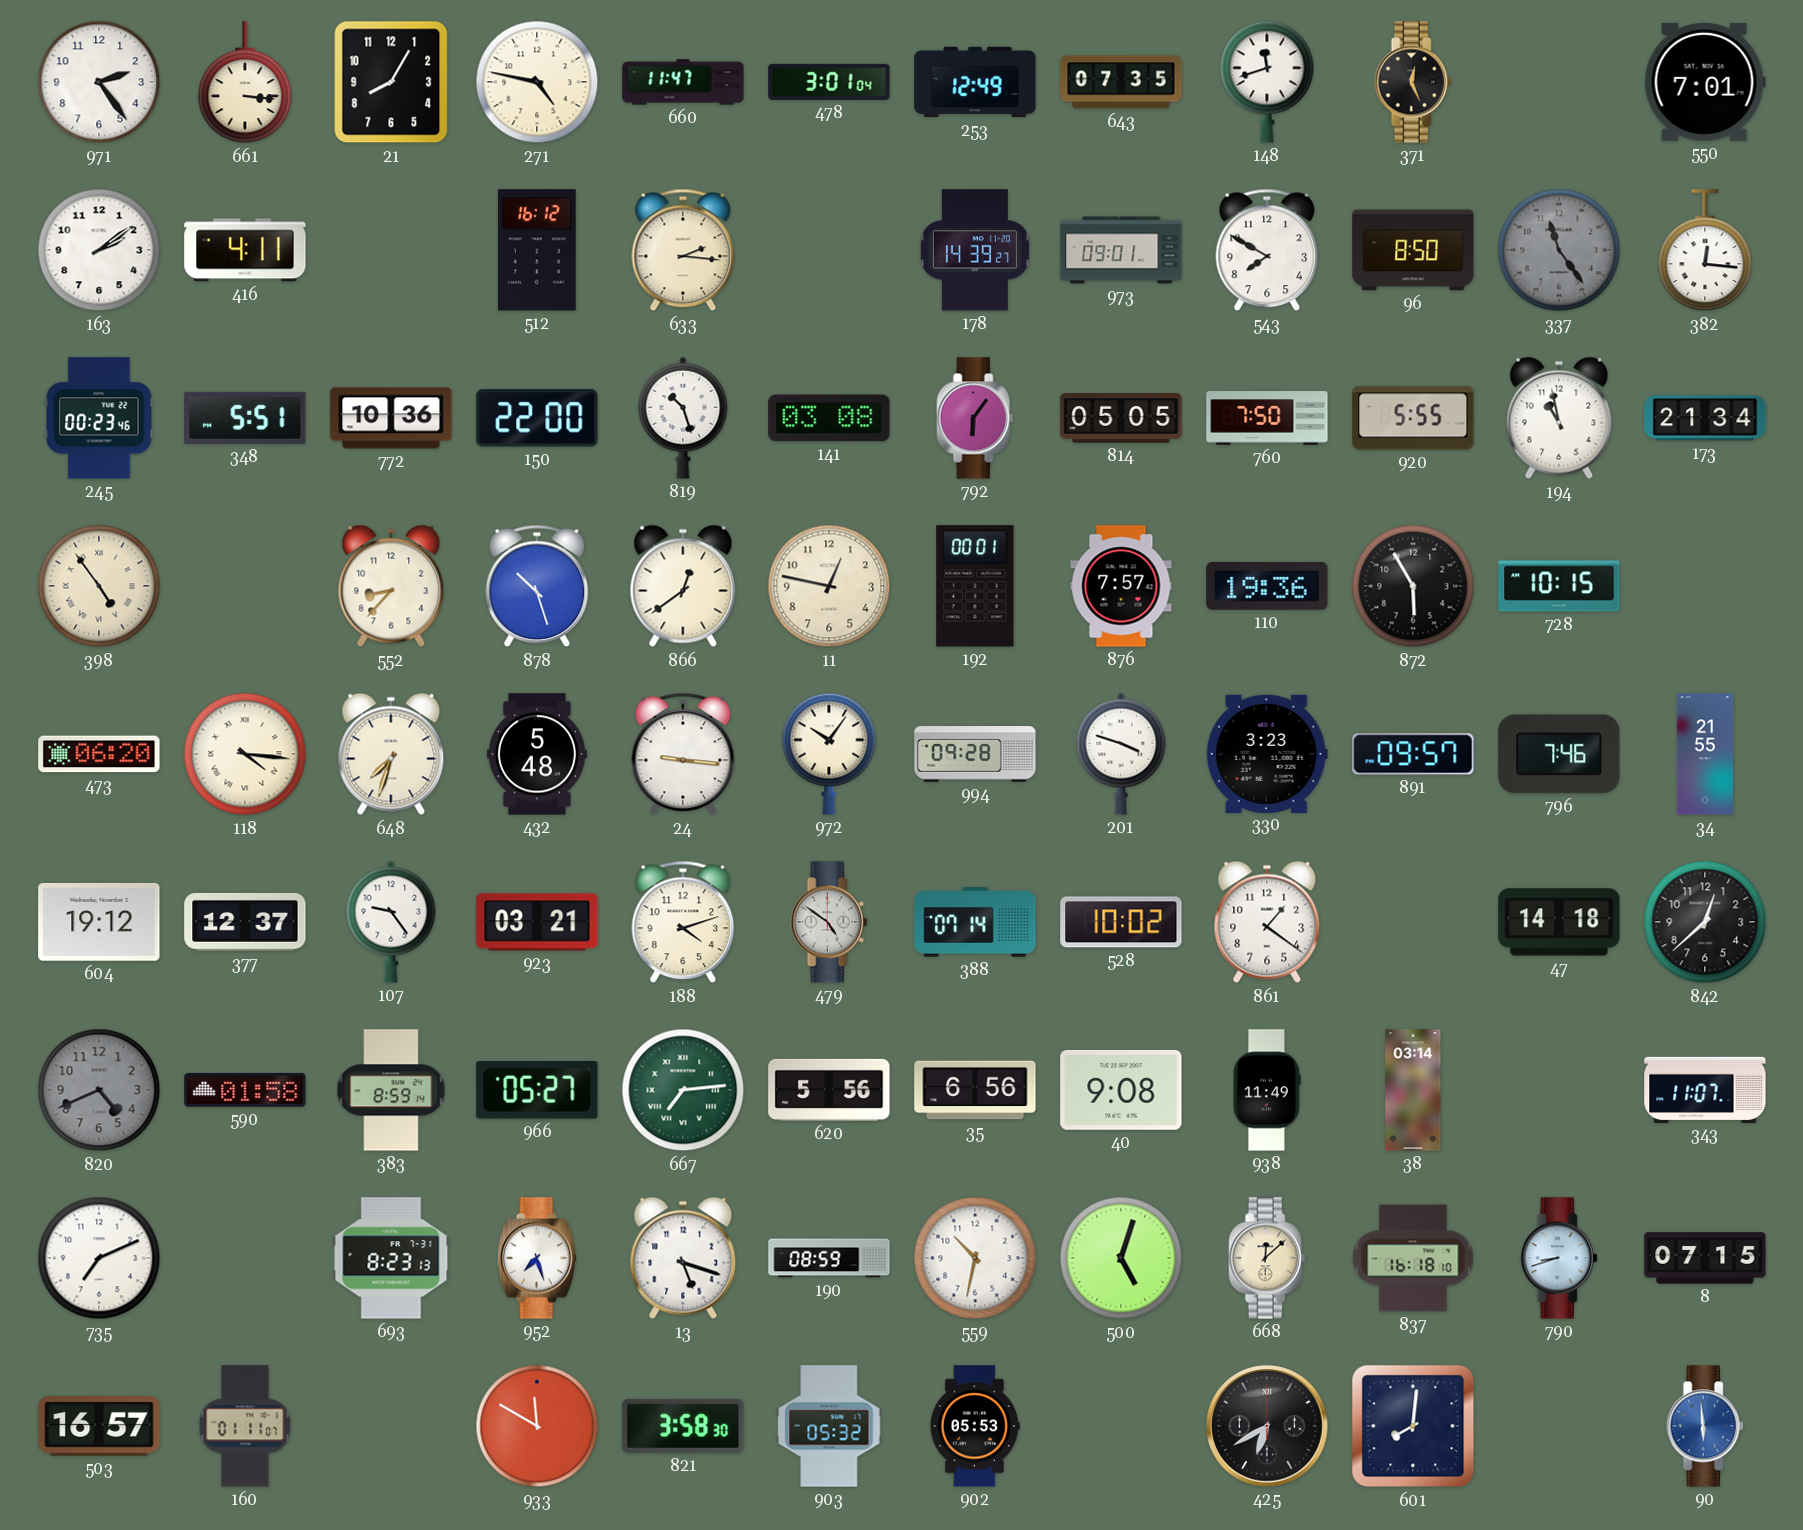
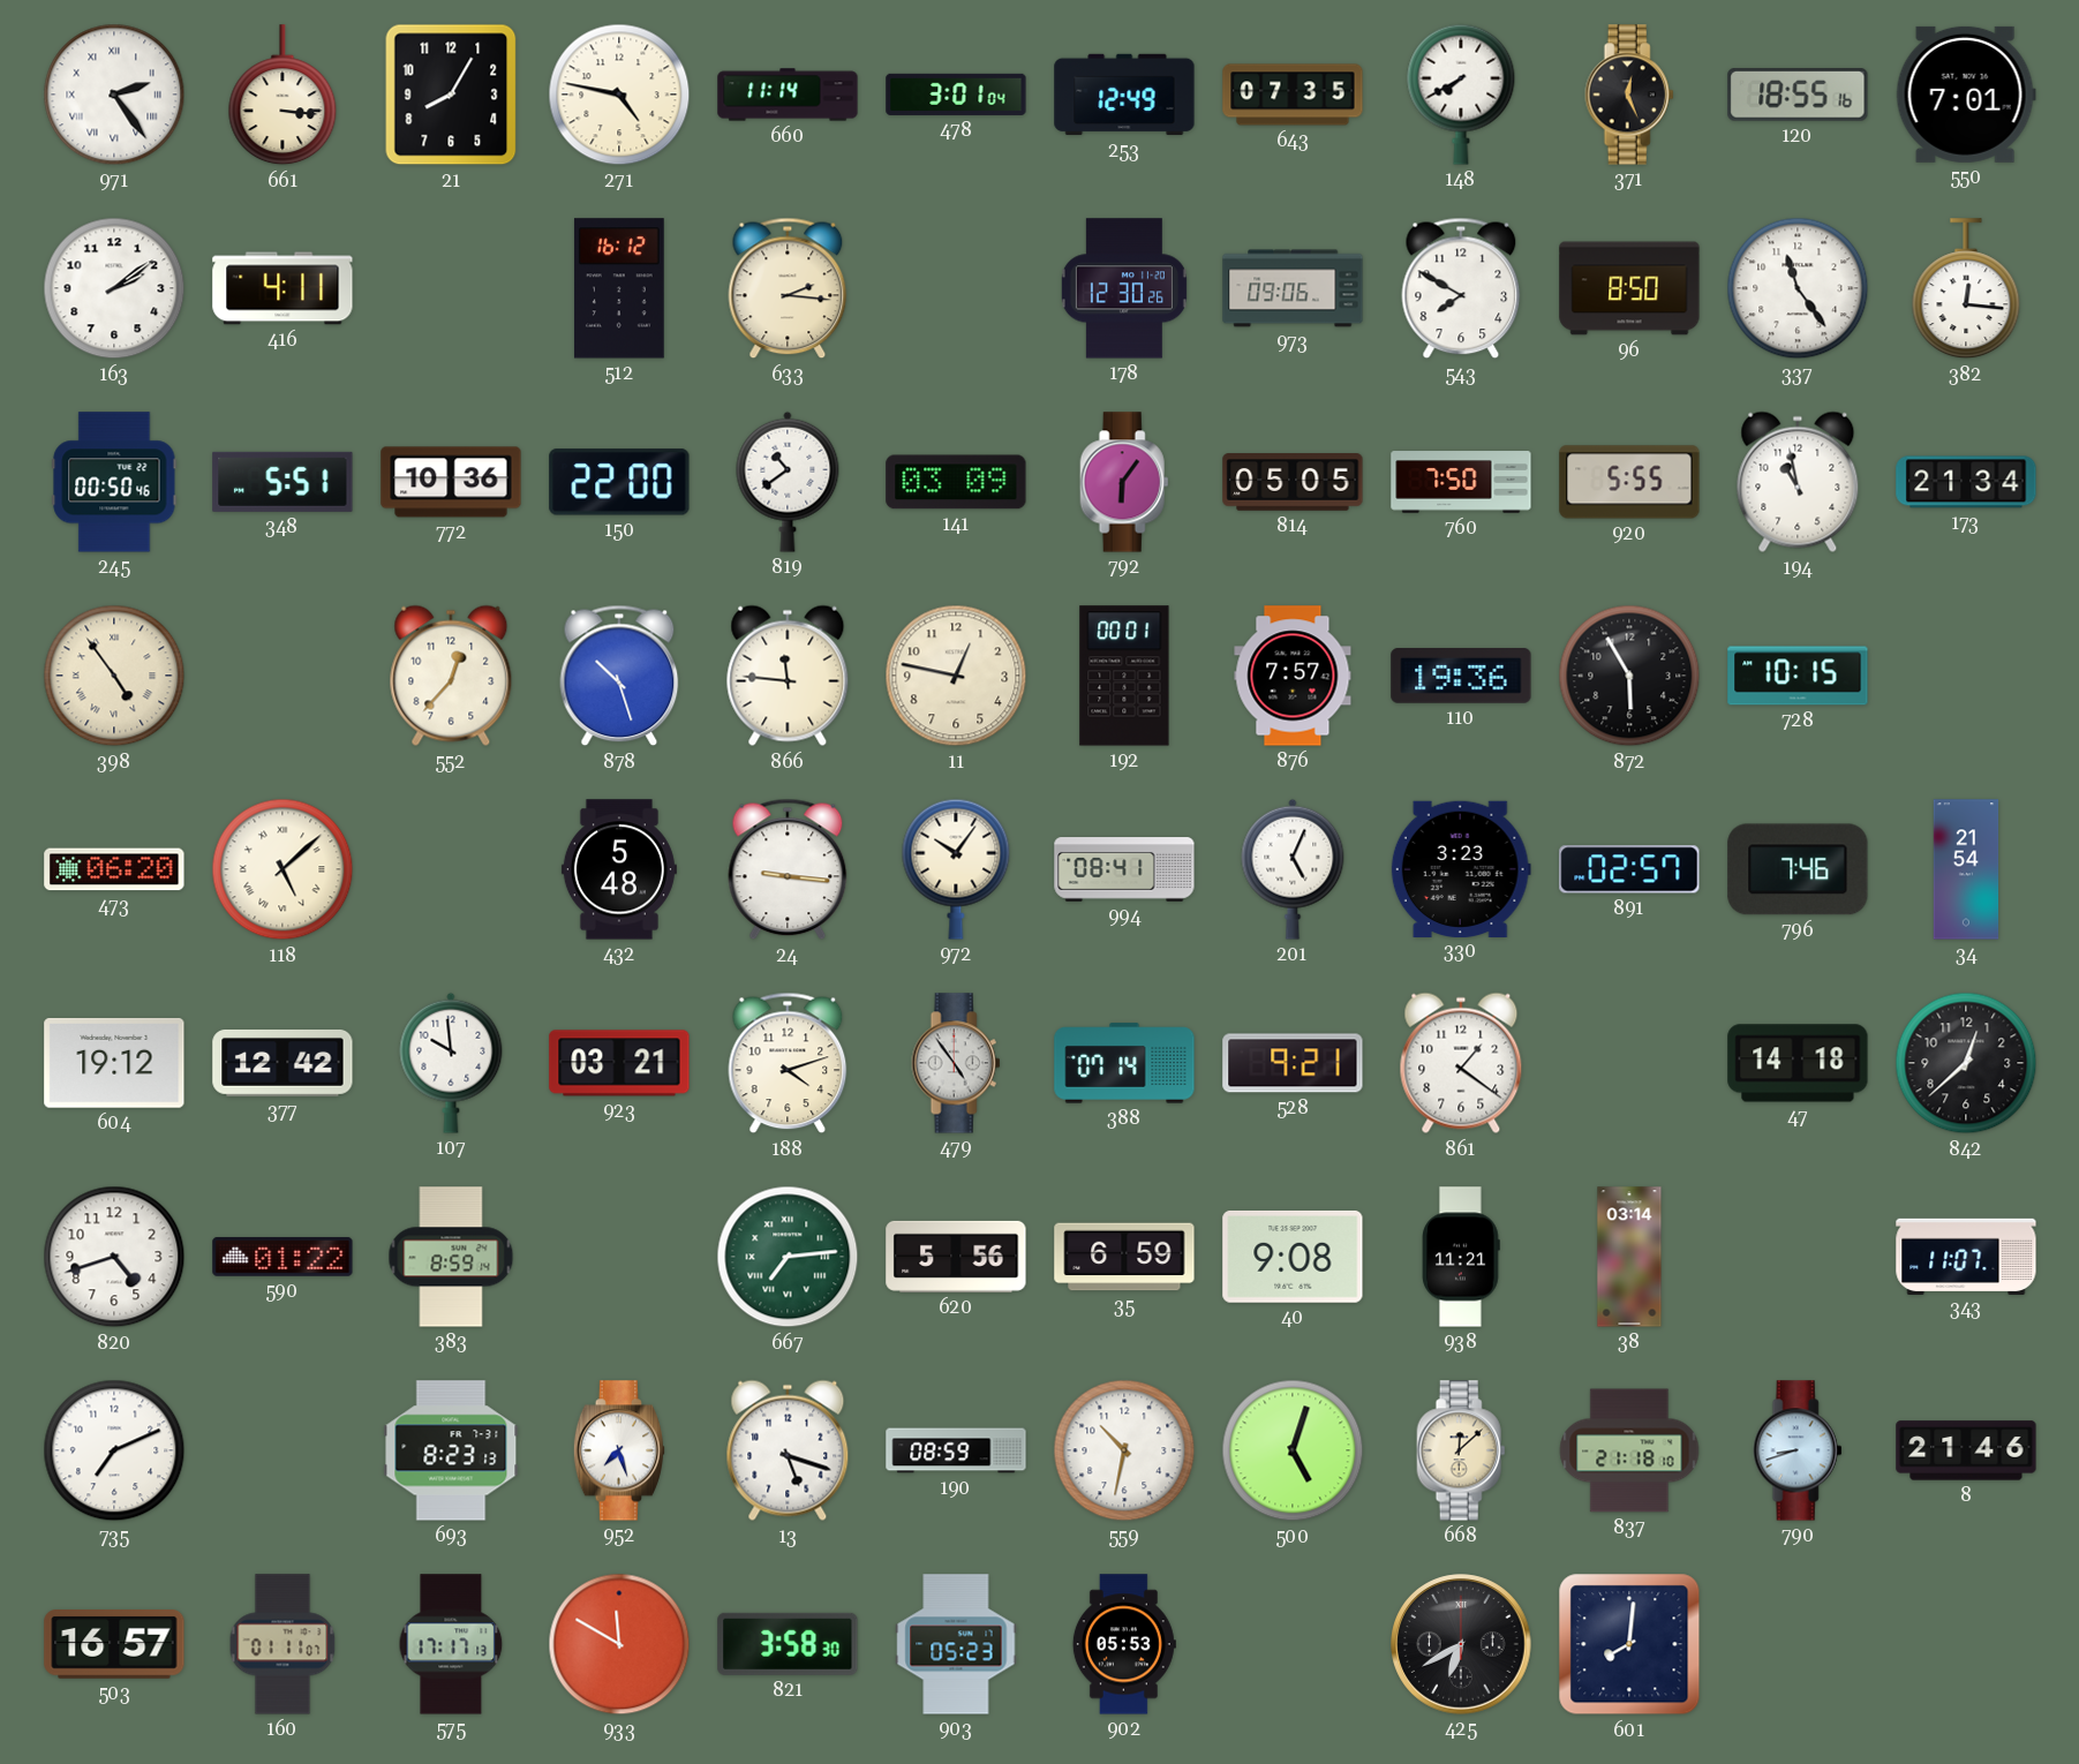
971 numerals: Arabic -> Roman
660: 11:47 -> 11:14
148: 11:42 -> 7:40
120: none -> 18:55
178: 14:39 -> 12:30
973: 09:01 -> 09:06
337 dial: grey -> white
245: 00:23 -> 00:50
819: 10:27 -> 10:39
141: 03:08 -> 03:09
552: 8:37 -> 12:37
866: 12:39 -> 11:46
118: 4:16 -> 5:08
648: 7:33 -> none
994: 09:28 -> 08:41
201: 3:48 -> 5:04
891: 09:57 -> 02:57
34: 21:55 -> 21:54
377: 12:37 -> 12:42
107: 9:24 -> 9:59
479: 4:51 -> 4:54
528: 10:02 -> 9:21
820: 4:41 -> 4:42
820 dial: grey -> white
590: 01:58 -> 01:22
966: 05:27 -> none
35: 6:56 -> 6:59
938: 11:49 -> 11:21
837: 16:18 -> 21:18
8: 07:15 -> 21:46
575: none -> 17:17
903: 05:32 -> 05:23
90: 5:59 -> none
